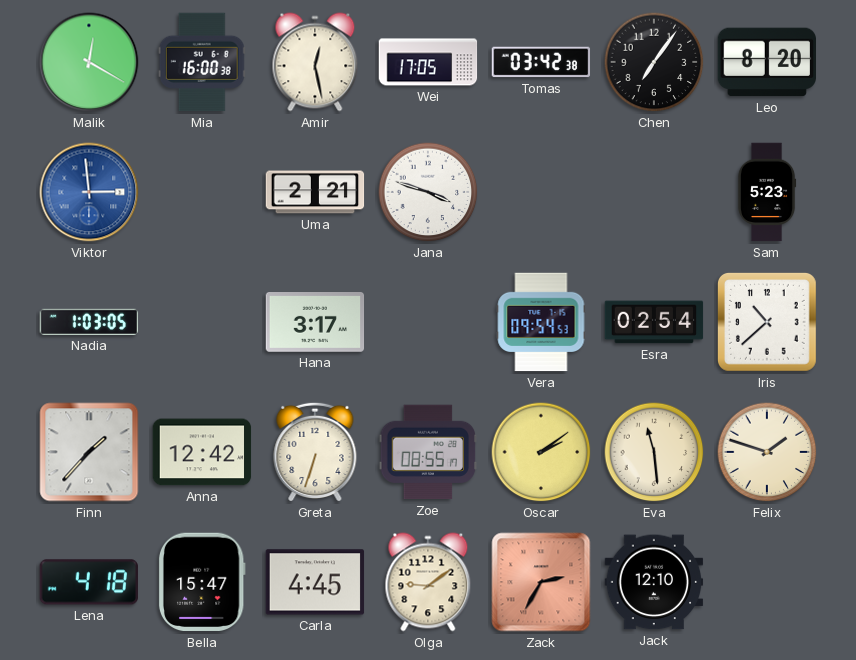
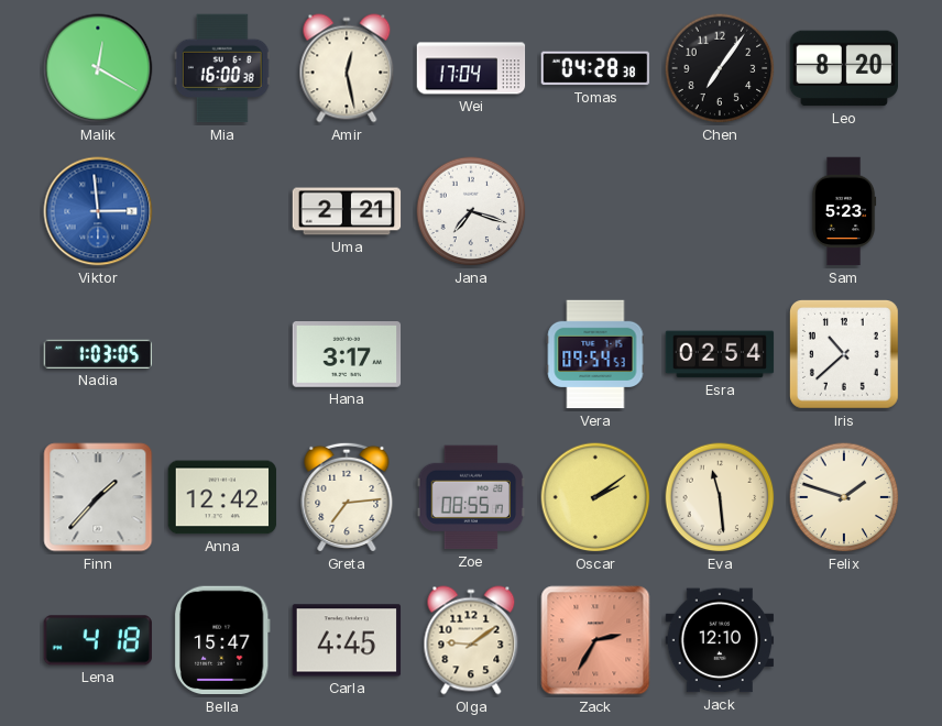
Wei: 17:05 -> 17:04
Tomas: 03:42 -> 04:28
Jana: 3:48 -> 7:18
Greta: 6:33 -> 7:14
